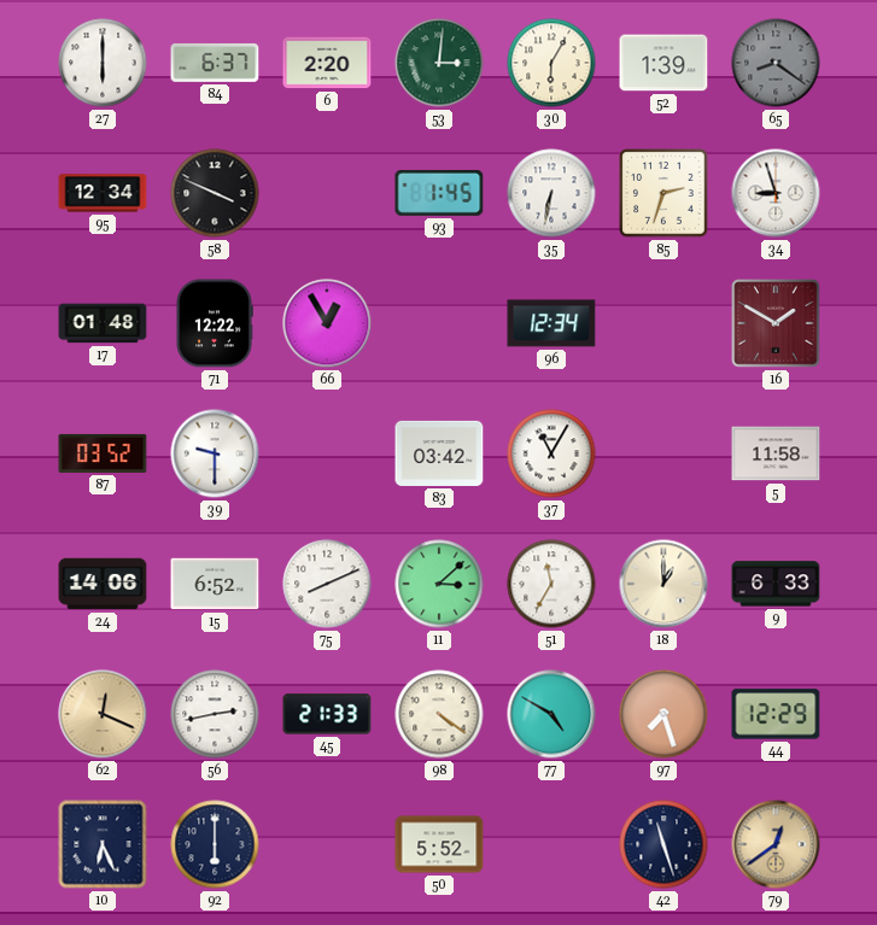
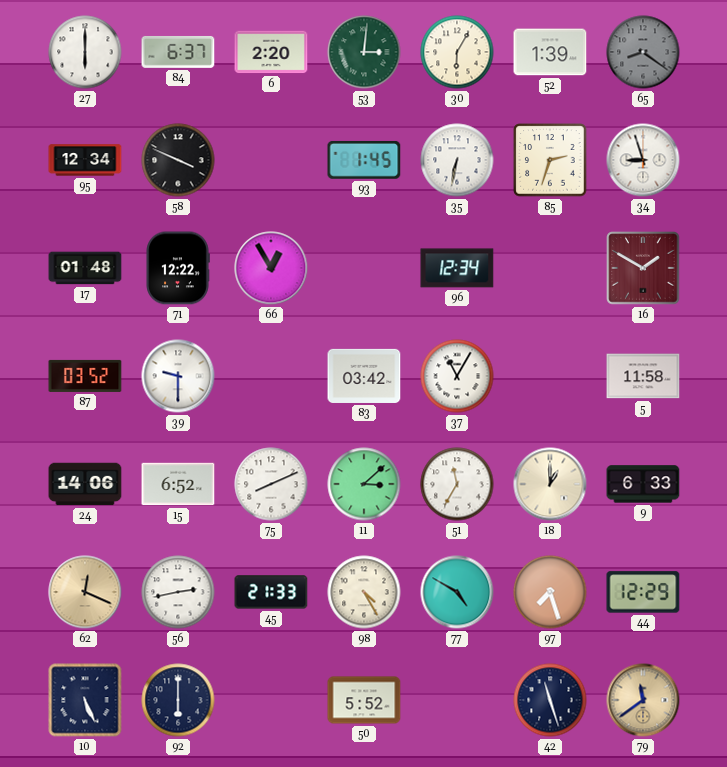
98: 4:21 -> 4:25
10: 6:26 -> 5:26
79: 12:39 -> 11:39
